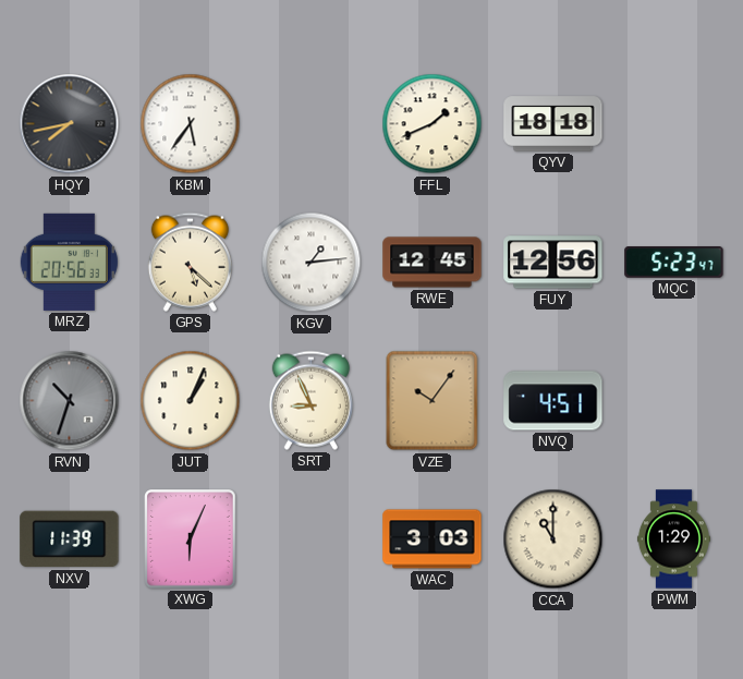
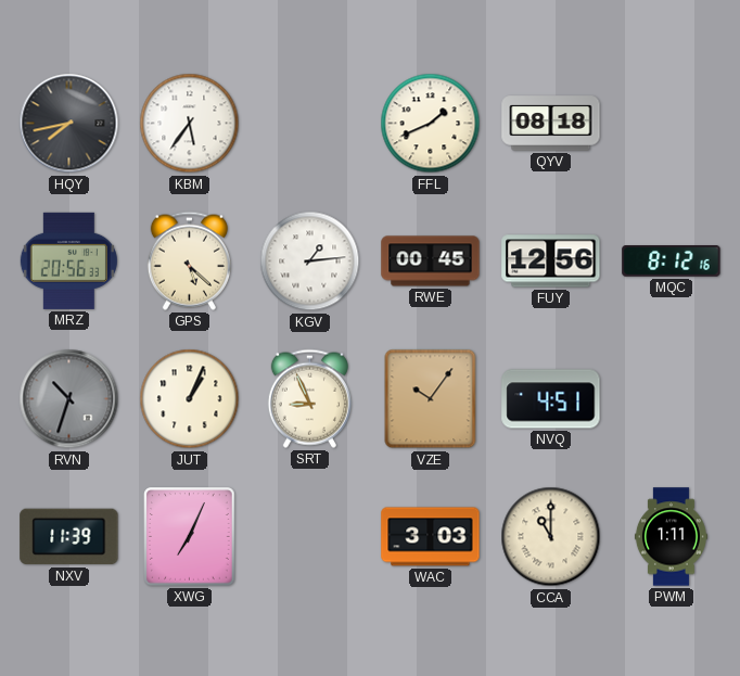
QYV: 18:18 -> 08:18
RWE: 12:45 -> 00:45
MQC: 5:23 -> 8:12
XWG: 6:04 -> 7:04
PWM: 1:29 -> 1:11
